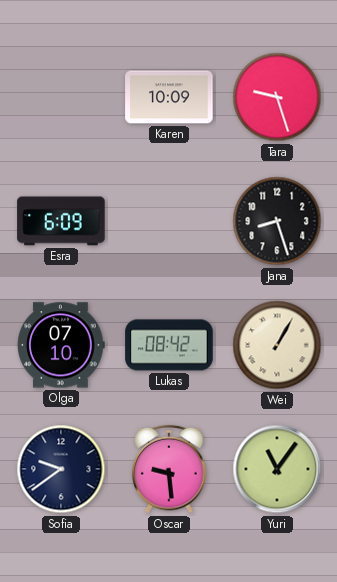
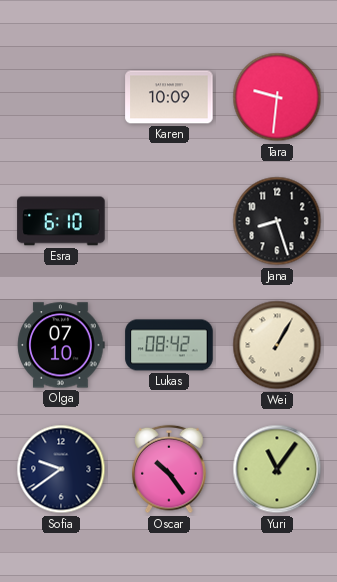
Tara: 9:27 -> 9:31
Esra: 6:09 -> 6:10
Oscar: 9:29 -> 10:24
